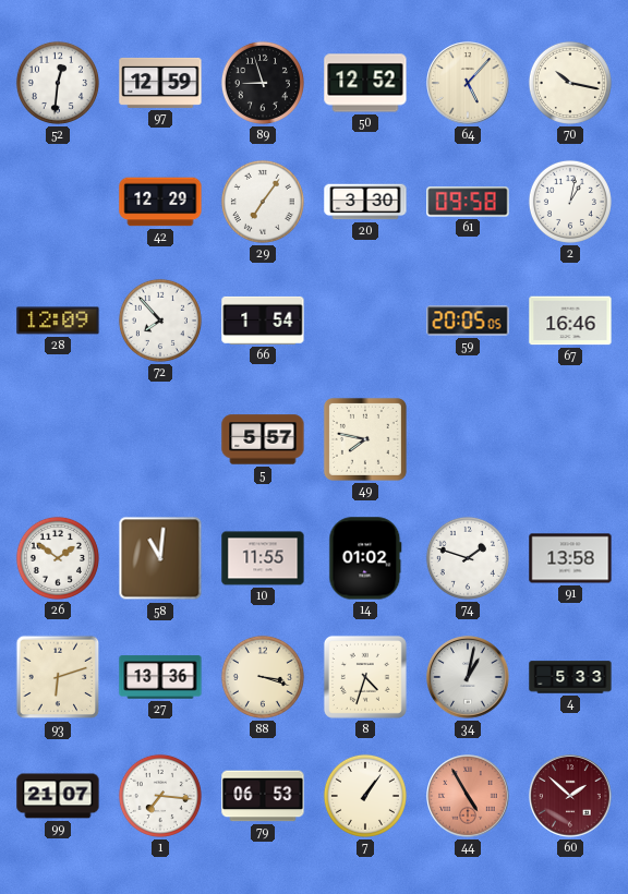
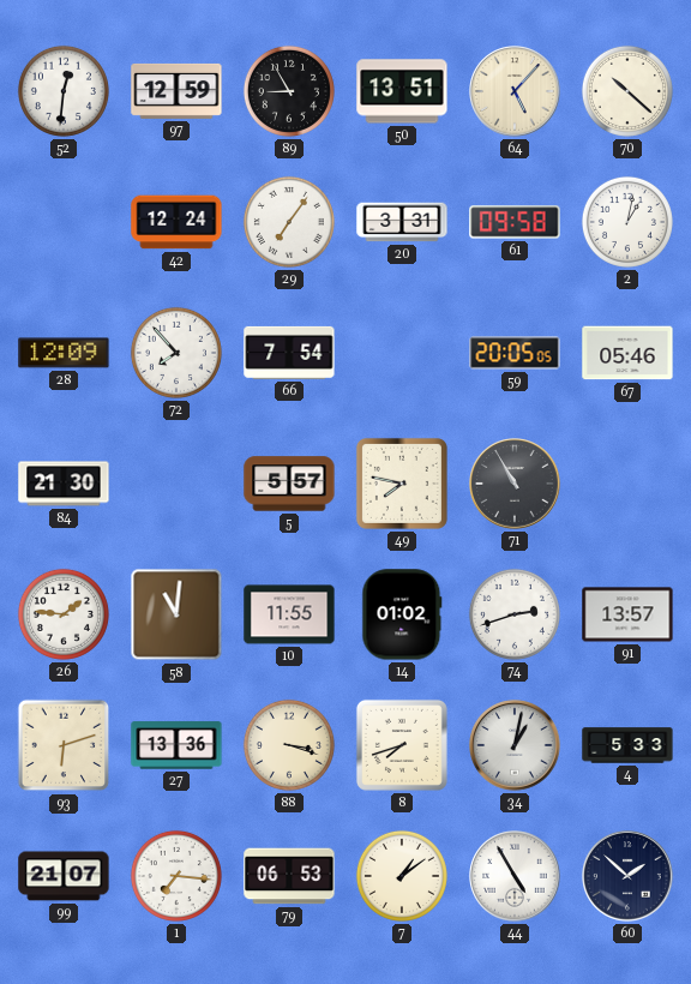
89: 8:57 -> 8:55
50: 12:52 -> 13:51
70: 10:17 -> 10:22
42: 12:29 -> 12:24
20: 3:30 -> 3:31
66: 1:54 -> 7:54
67: 16:46 -> 05:46
84: none -> 21:30
71: none -> 10:55
26: 1:51 -> 1:46
74: 1:48 -> 2:42
91: 13:58 -> 13:57
8: 4:33 -> 7:42
7: 1:06 -> 1:09
44 dial: salmon -> white
60 dial: burgundy -> navy
